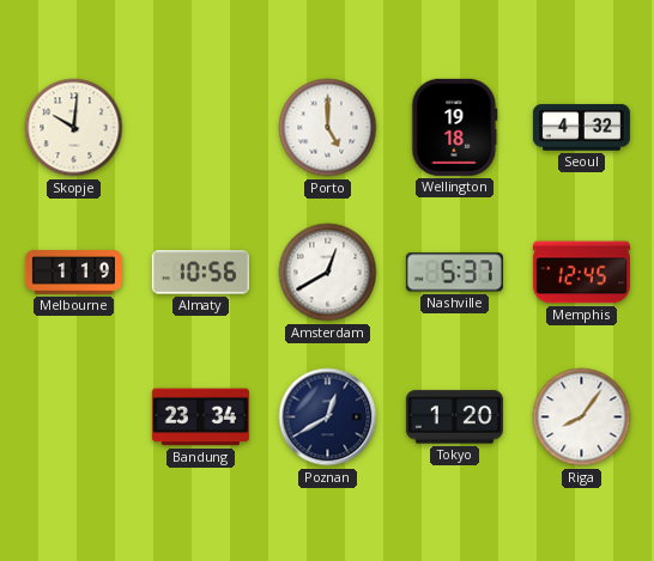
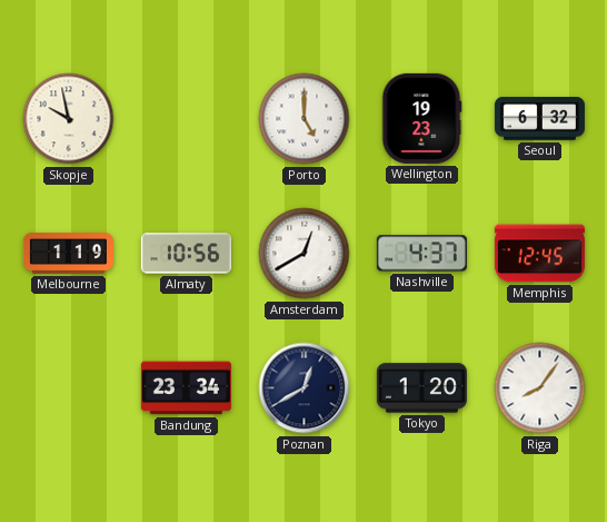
Skopje: 10:01 -> 9:58
Wellington: 19:18 -> 19:23
Seoul: 4:32 -> 6:32
Nashville: 5:37 -> 4:37
